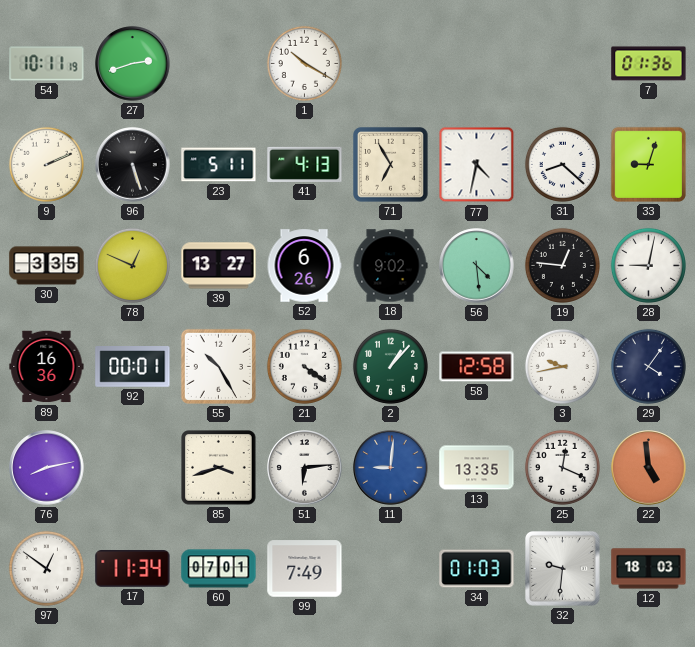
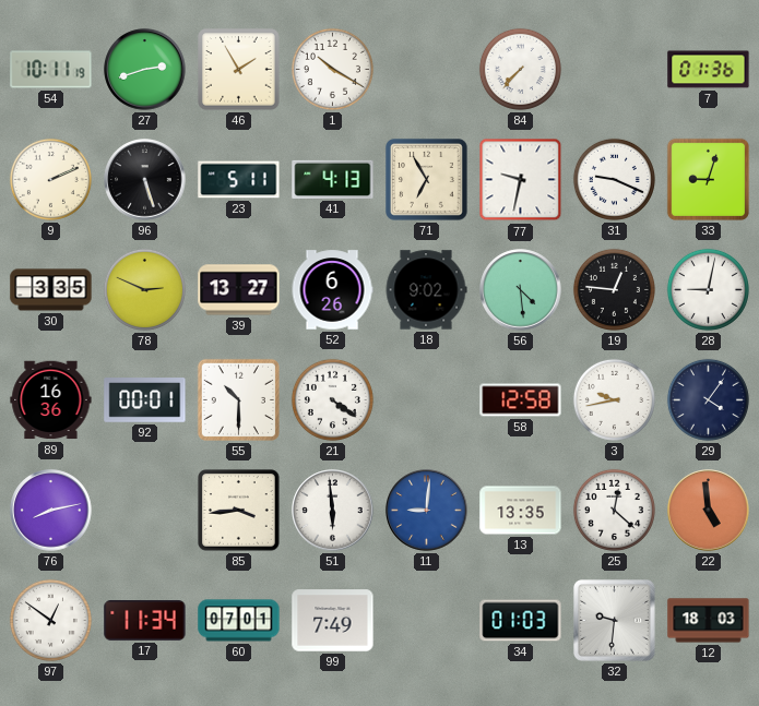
46: none -> 1:55
84: none -> 7:37
77: 4:32 -> 9:32
31: 8:22 -> 9:19
78: 12:49 -> 2:49
55: 10:25 -> 10:30
2: 1:07 -> none
85: 3:42 -> 3:44
51: 6:14 -> 5:59
25: 12:19 -> 12:22
